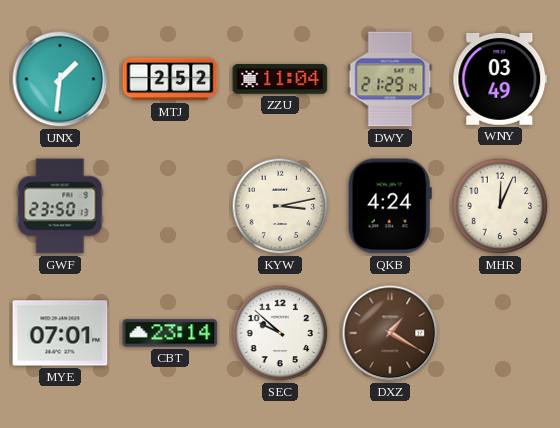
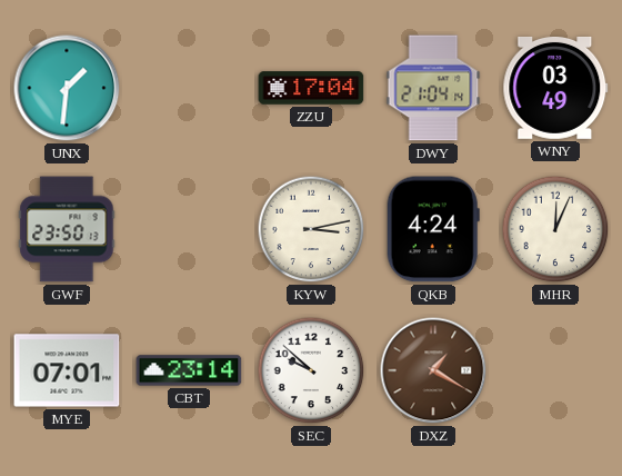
MTJ: 2:52 -> none
ZZU: 11:04 -> 17:04
DWY: 21:29 -> 21:04
